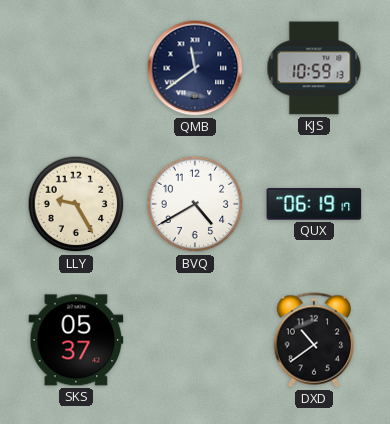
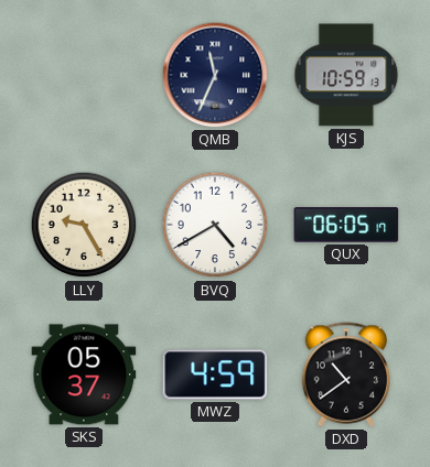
QMB: 11:39 -> 11:34
QUX: 06:19 -> 06:05
MWZ: none -> 4:59
